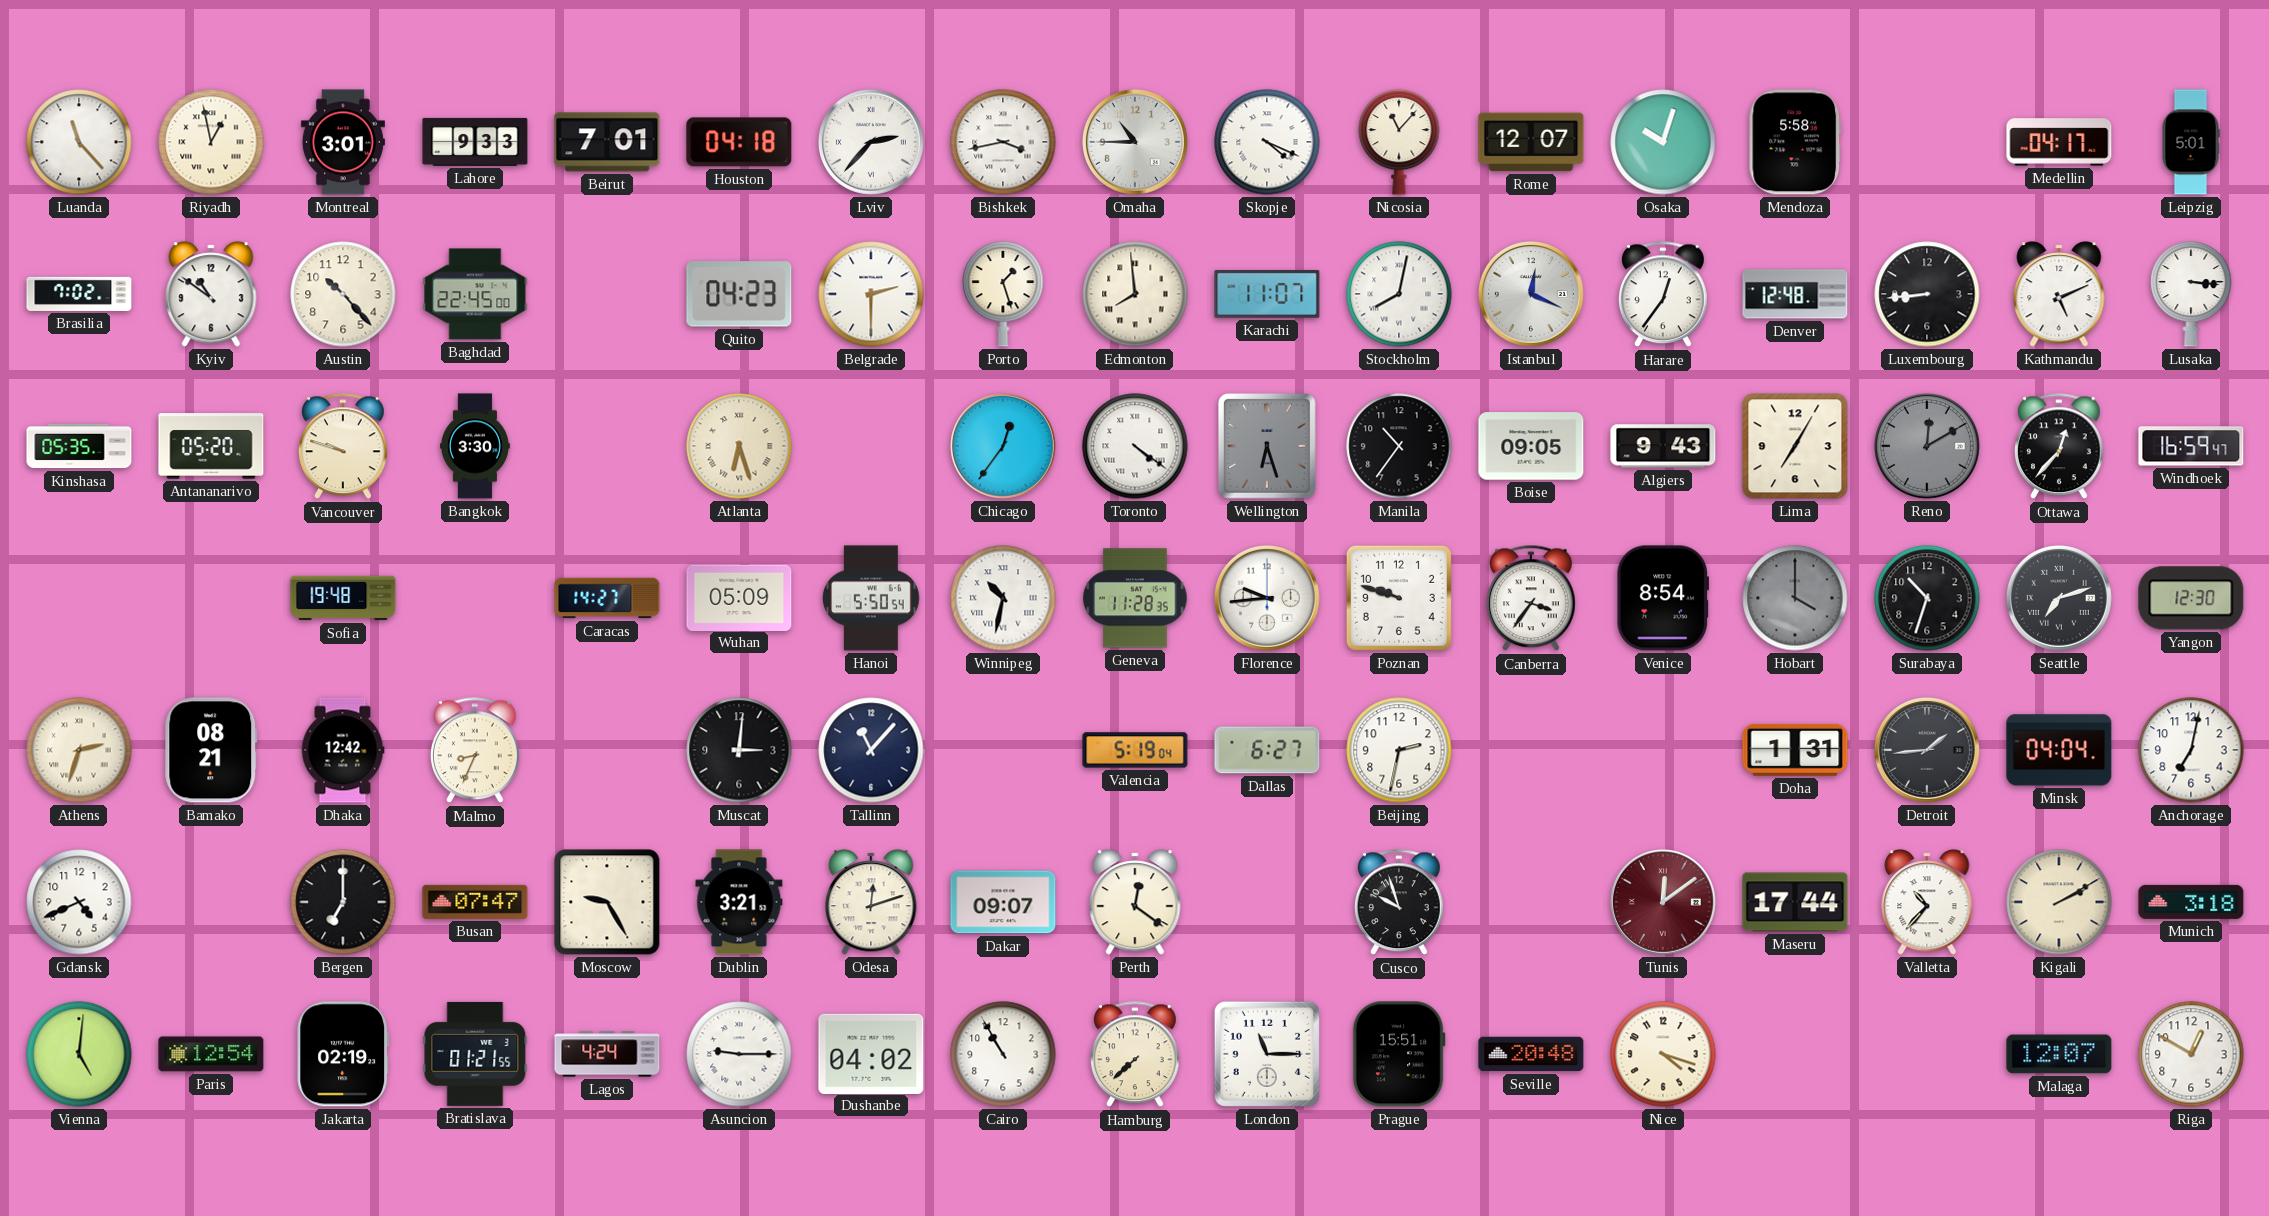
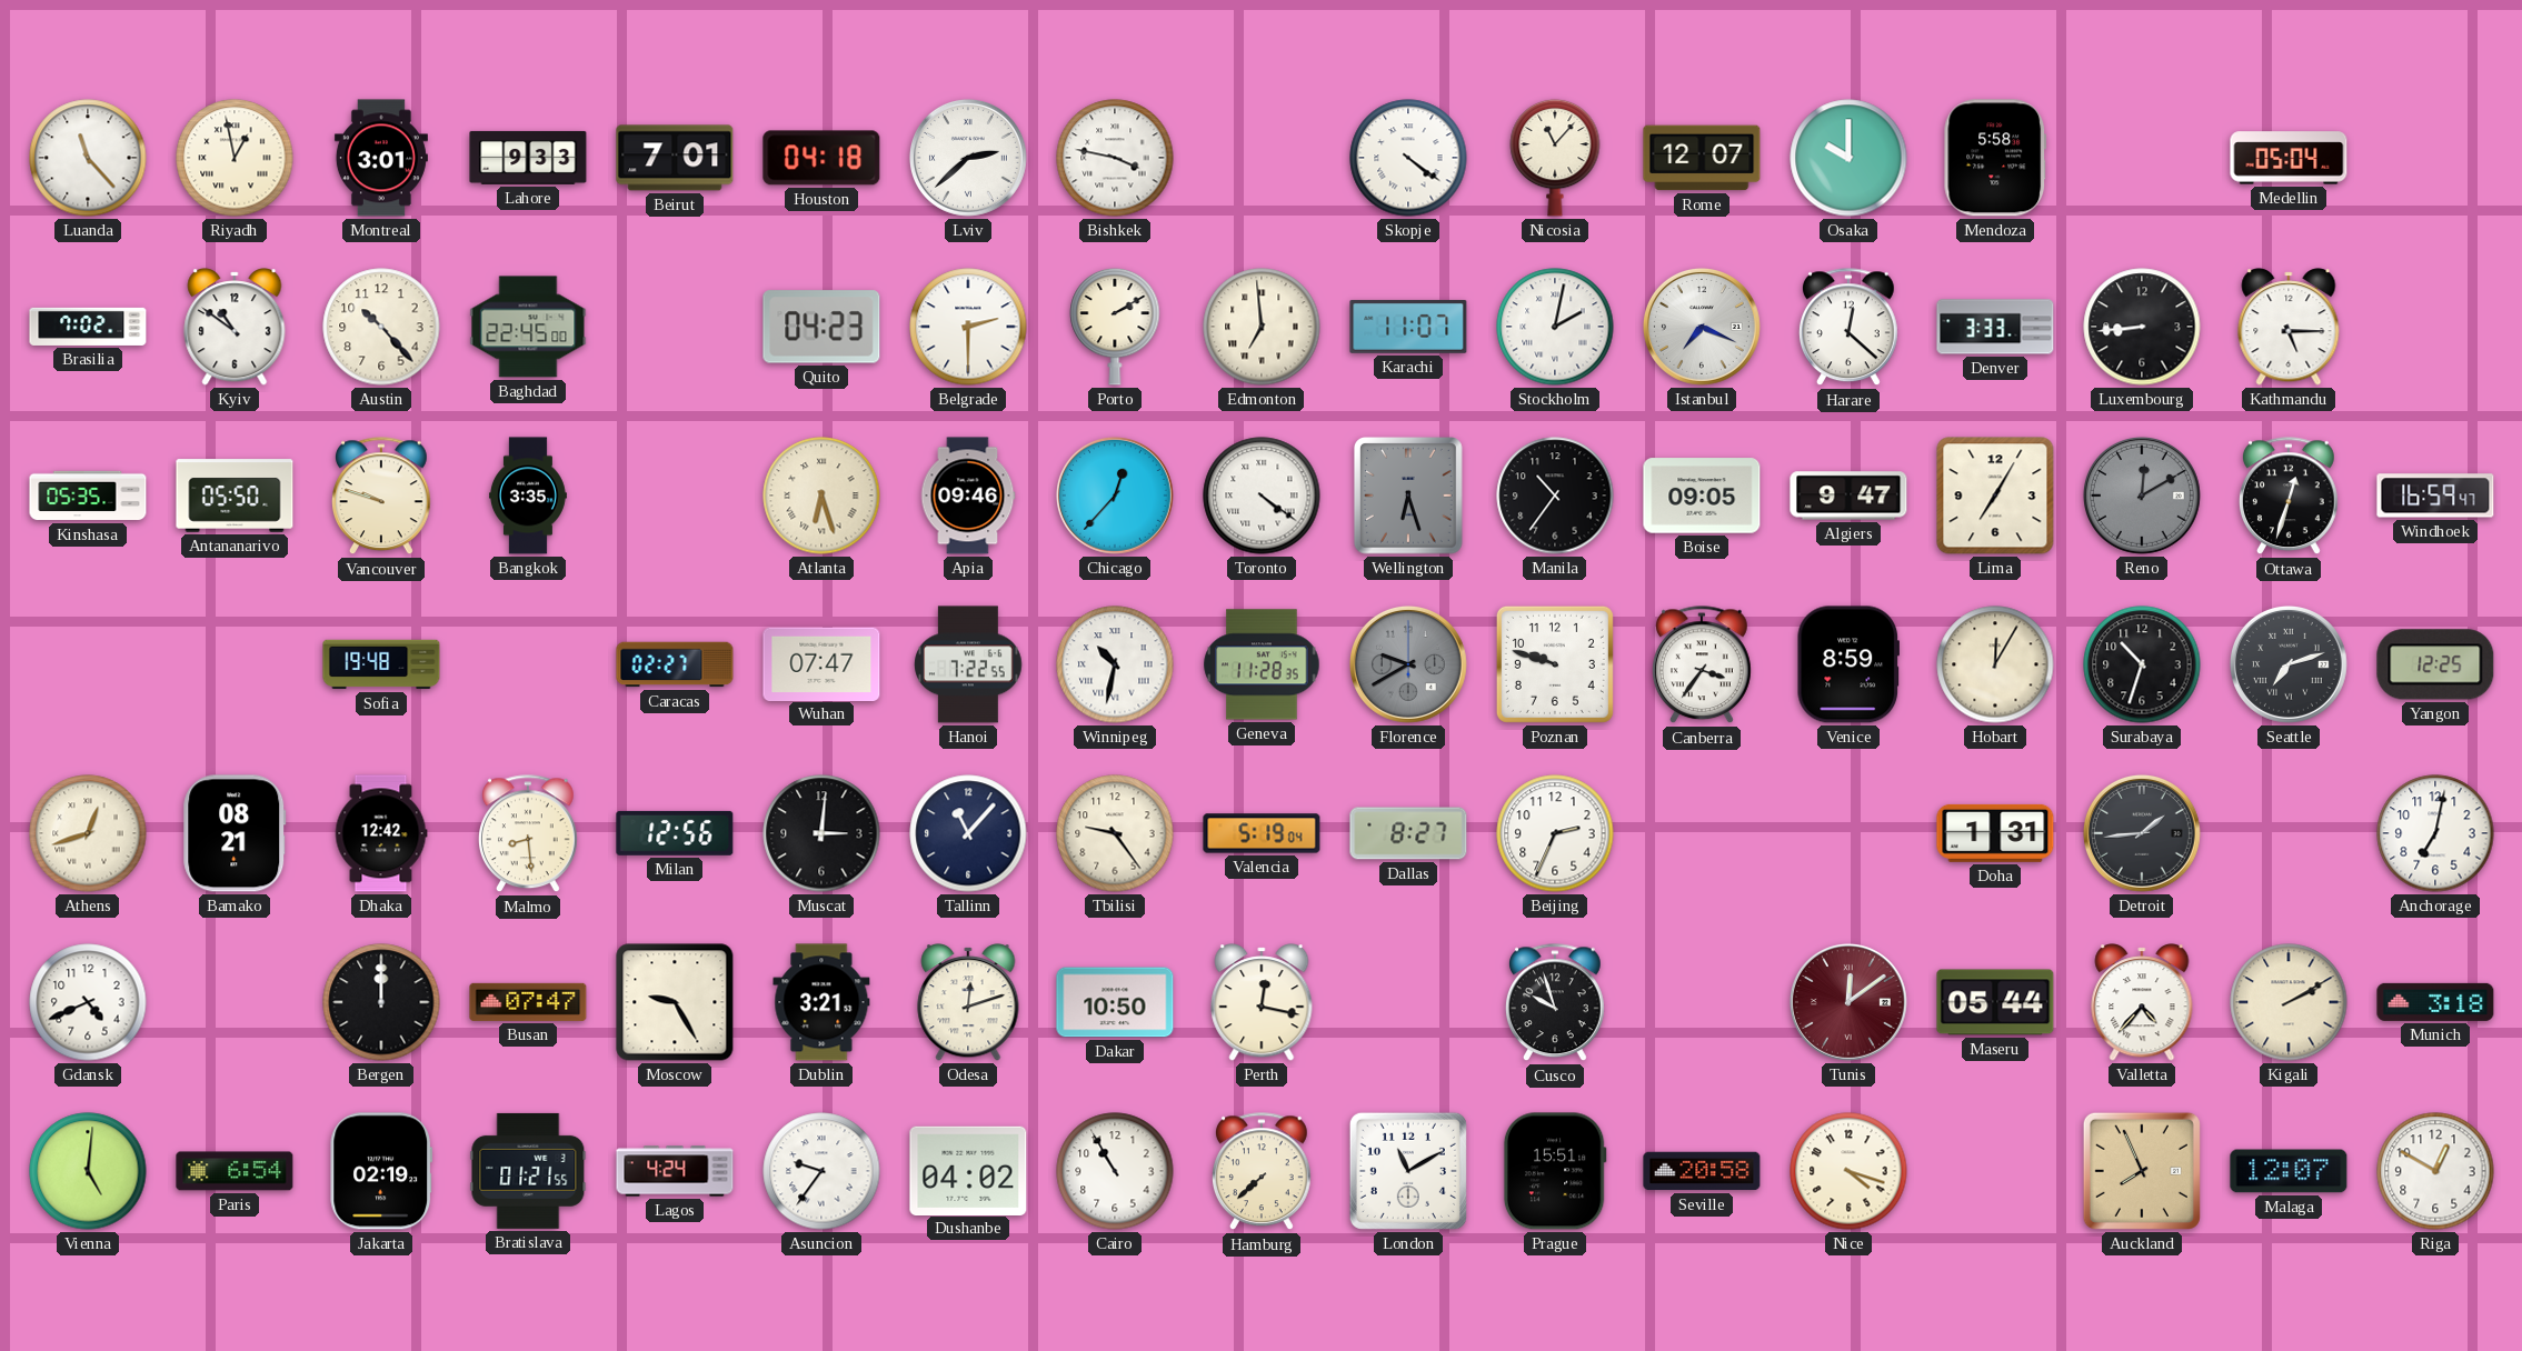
Lviv: 2:37 -> 2:38
Bishkek: 3:43 -> 3:47
Omaha: 10:45 -> none
Skopje: 4:19 -> 4:21
Osaka: 10:03 -> 10:00
Medellin: 04:17 -> 05:04
Leipzig: 5:01 -> none
Porto: 1:27 -> 2:10
Edmonton: 7:59 -> 6:59
Stockholm: 8:02 -> 2:02
Istanbul: 12:19 -> 7:19
Harare: 12:36 -> 12:22
Denver: 12:48 -> 3:33
Kathmandu: 5:11 -> 5:15
Lusaka: 3:16 -> none
Antananarivo: 05:20 -> 05:50
Bangkok: 3:30 -> 3:35
Apia: none -> 09:46
Chicago: 12:36 -> 12:37
Algiers: 9:43 -> 9:47
Ottawa: 12:37 -> 12:33
Caracas: 14:27 -> 02:27
Wuhan: 05:09 -> 07:47
Hanoi: 5:50 -> 7:22
Florence: 9:44 -> 9:40
Florence dial: white -> grey
Venice: 8:54 -> 8:59
Hobart: 4:00 -> 12:05
Hobart dial: grey -> cream
Yangon: 12:30 -> 12:25
Athens: 2:33 -> 12:42
Malmo: 8:34 -> 8:29
Milan: none -> 12:56
Tbilisi: none -> 9:24
Dallas: 6:27 -> 8:27
Beijing: 2:32 -> 2:34
Minsk: 04:04 -> none
Bergen: 7:00 -> 12:00
Dakar: 09:07 -> 10:50
Perth: 12:21 -> 12:17
Maseru: 17:44 -> 05:44
Valletta: 10:37 -> 4:37
Paris: 12:54 -> 6:54
Asuncion: 9:15 -> 9:36
London: 11:15 -> 11:10
Seville: 20:48 -> 20:58
Auckland: none -> 7:56
